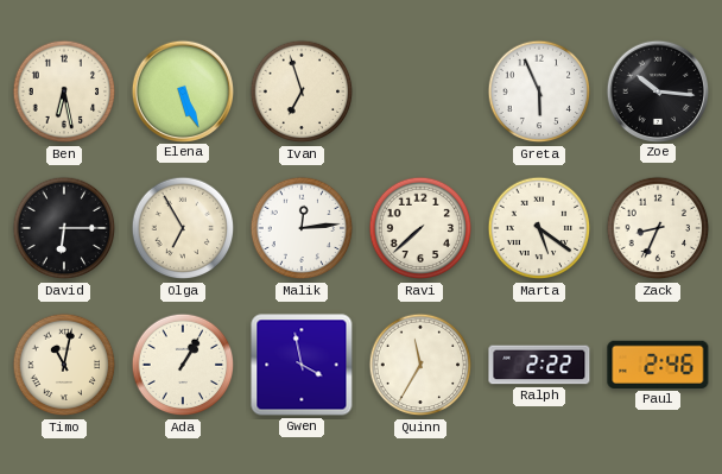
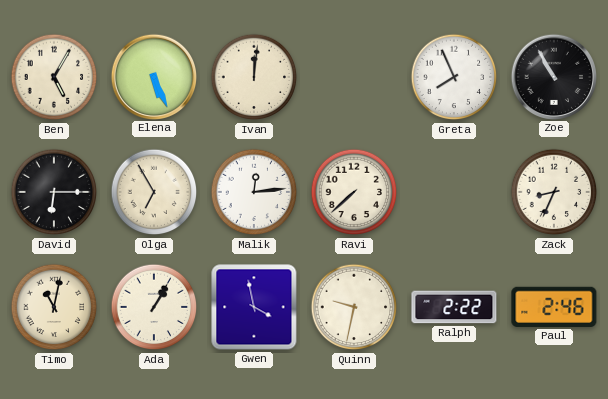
Ben: 6:28 -> 5:05
Ivan: 6:57 -> 12:01
Greta: 5:56 -> 7:56
Zoe: 10:16 -> 10:55
Marta: 5:21 -> none
Quinn: 11:35 -> 9:32
